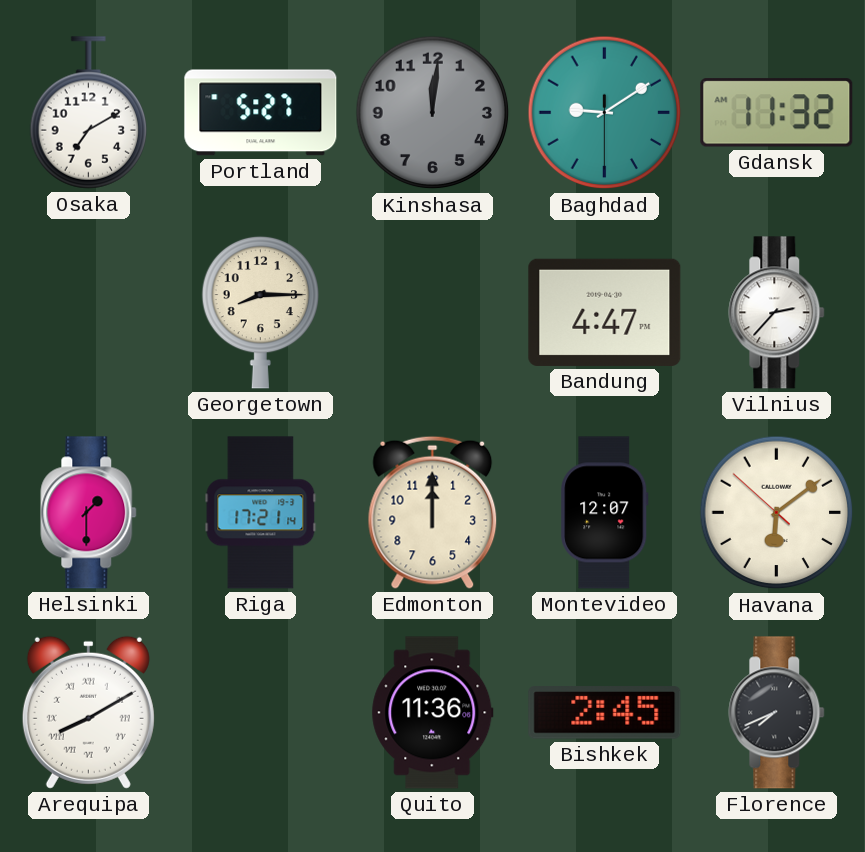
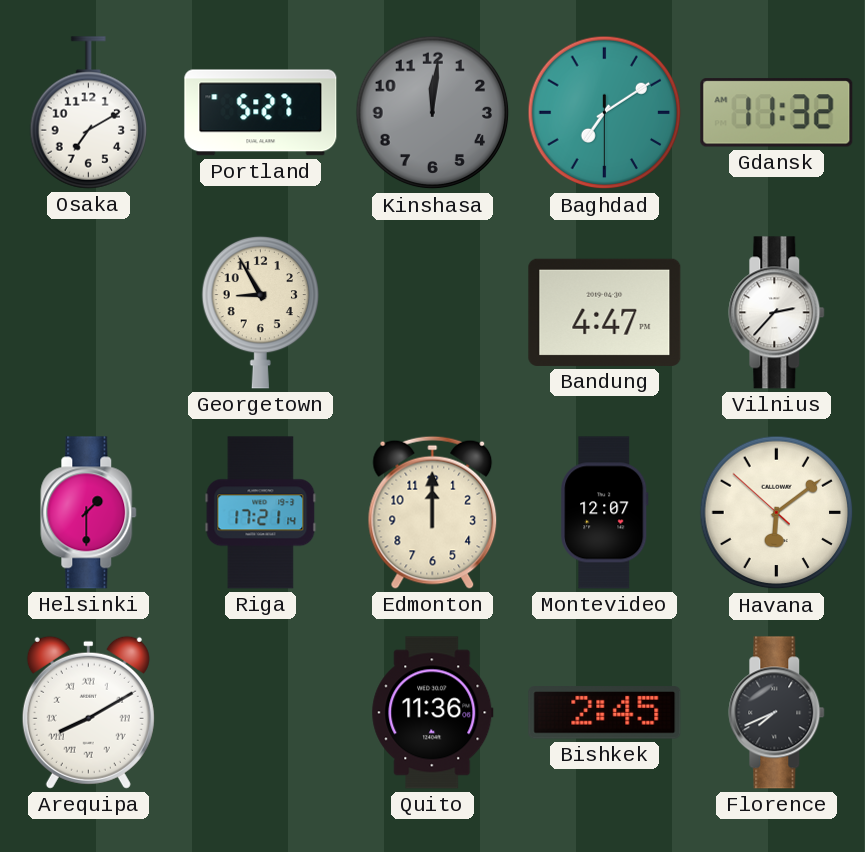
Baghdad: 9:09 -> 7:09
Georgetown: 8:15 -> 8:55
